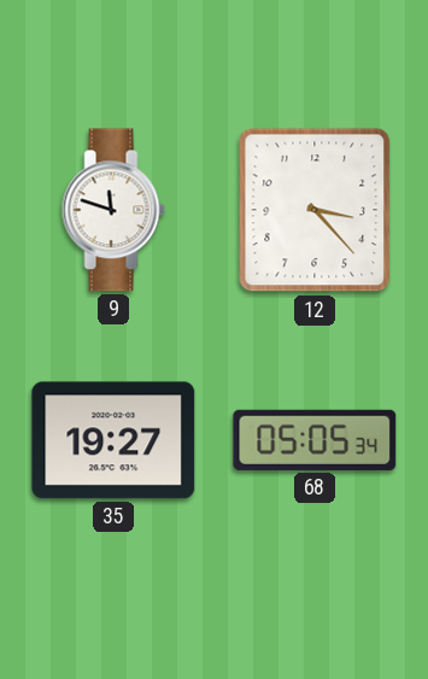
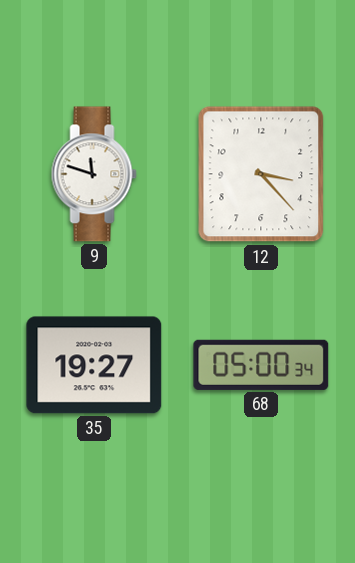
68: 05:05 -> 05:00
